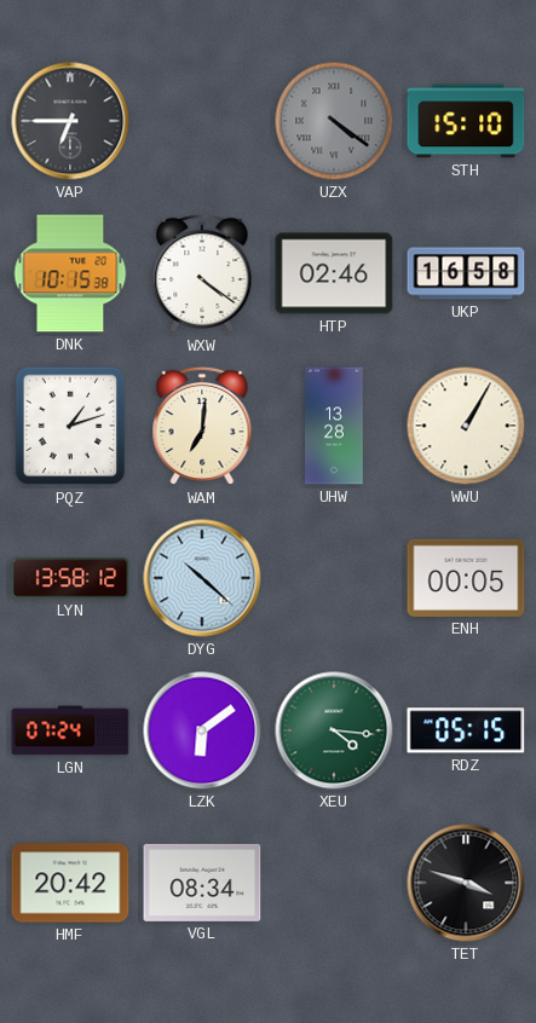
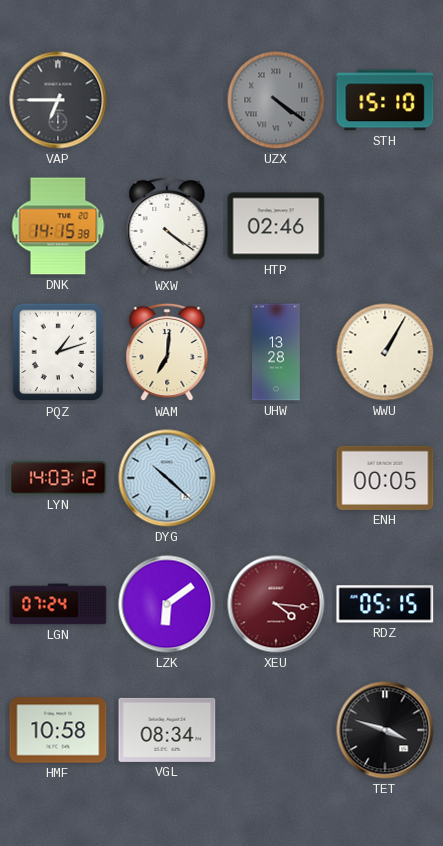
DNK: 10:15 -> 14:15
UKP: 16:58 -> none
LYN: 13:58 -> 14:03
XEU dial: green -> burgundy
HMF: 20:42 -> 10:58
